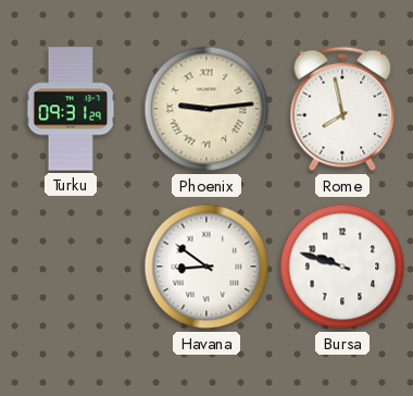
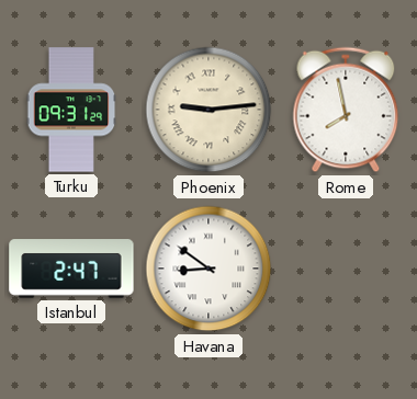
Istanbul: none -> 2:47
Bursa: 9:48 -> none
